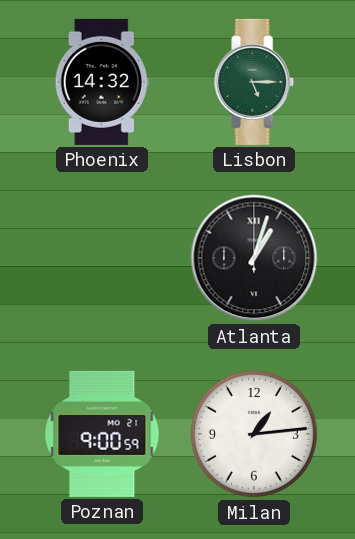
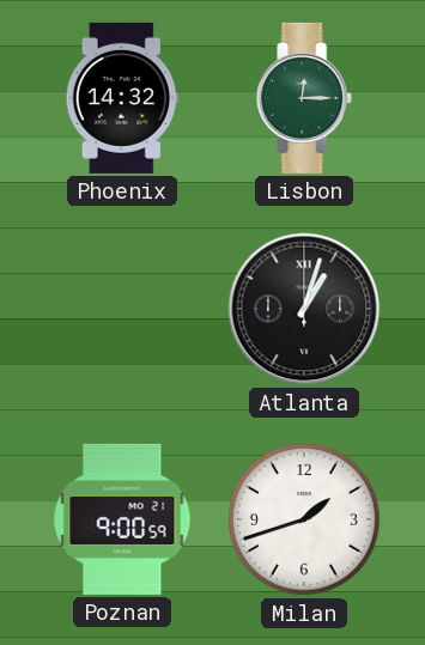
Lisbon: 5:15 -> 12:15
Milan: 1:14 -> 1:42
